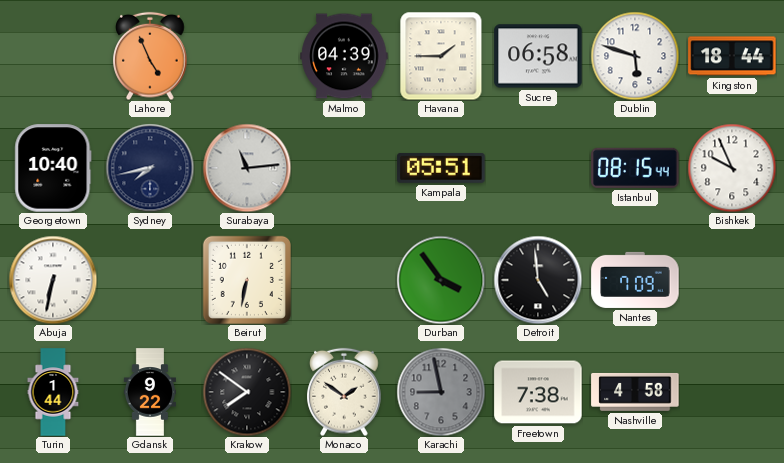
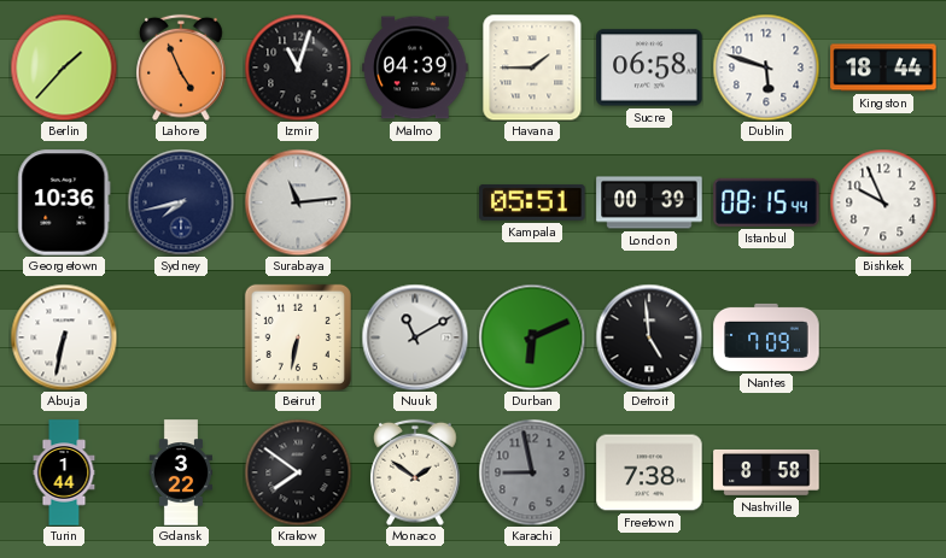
Berlin: none -> 1:37
Izmir: none -> 11:03
Georgetown: 10:40 -> 10:36
London: none -> 00:39
Nuuk: none -> 11:10
Durban: 3:54 -> 6:11
Gdansk: 9:22 -> 3:22
Nashville: 4:58 -> 8:58
